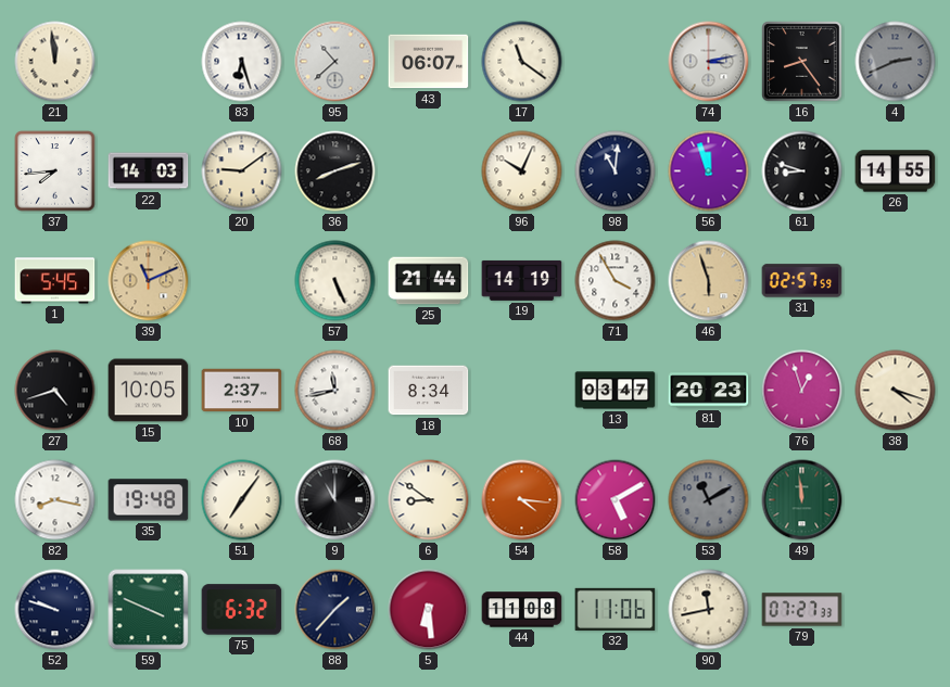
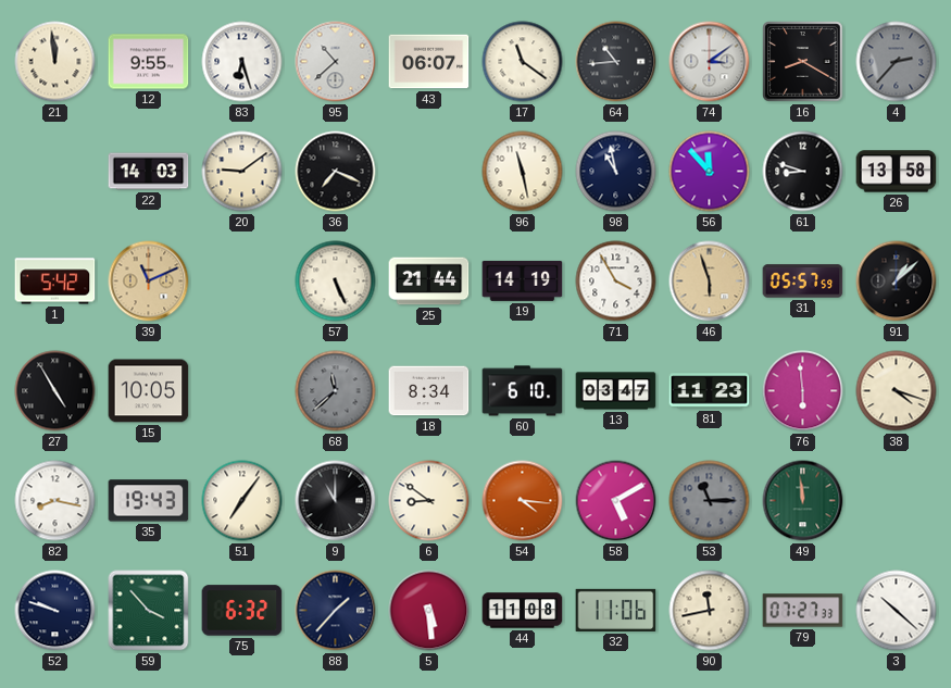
12: none -> 9:55
64: none -> 10:44
74: 3:13 -> 3:09
16: 8:24 -> 8:20
4: 2:41 -> 2:37
37: 7:44 -> none
36: 8:12 -> 7:19
96: 10:04 -> 11:28
98: 11:01 -> 10:58
56: 11:57 -> 11:53
26: 14:55 -> 13:58
1: 5:45 -> 5:42
31: 02:57 -> 05:57
91: none -> 1:08
27: 4:42 -> 4:55
10: 2:37 -> none
68: 11:43 -> 11:38
68 dial: white -> grey
60: none -> 6:10
81: 20:23 -> 11:23
76: 12:57 -> 5:59
35: 19:48 -> 19:43
53: 11:10 -> 11:15
59: 3:49 -> 3:53
5: 6:29 -> 5:29
3: none -> 10:22
